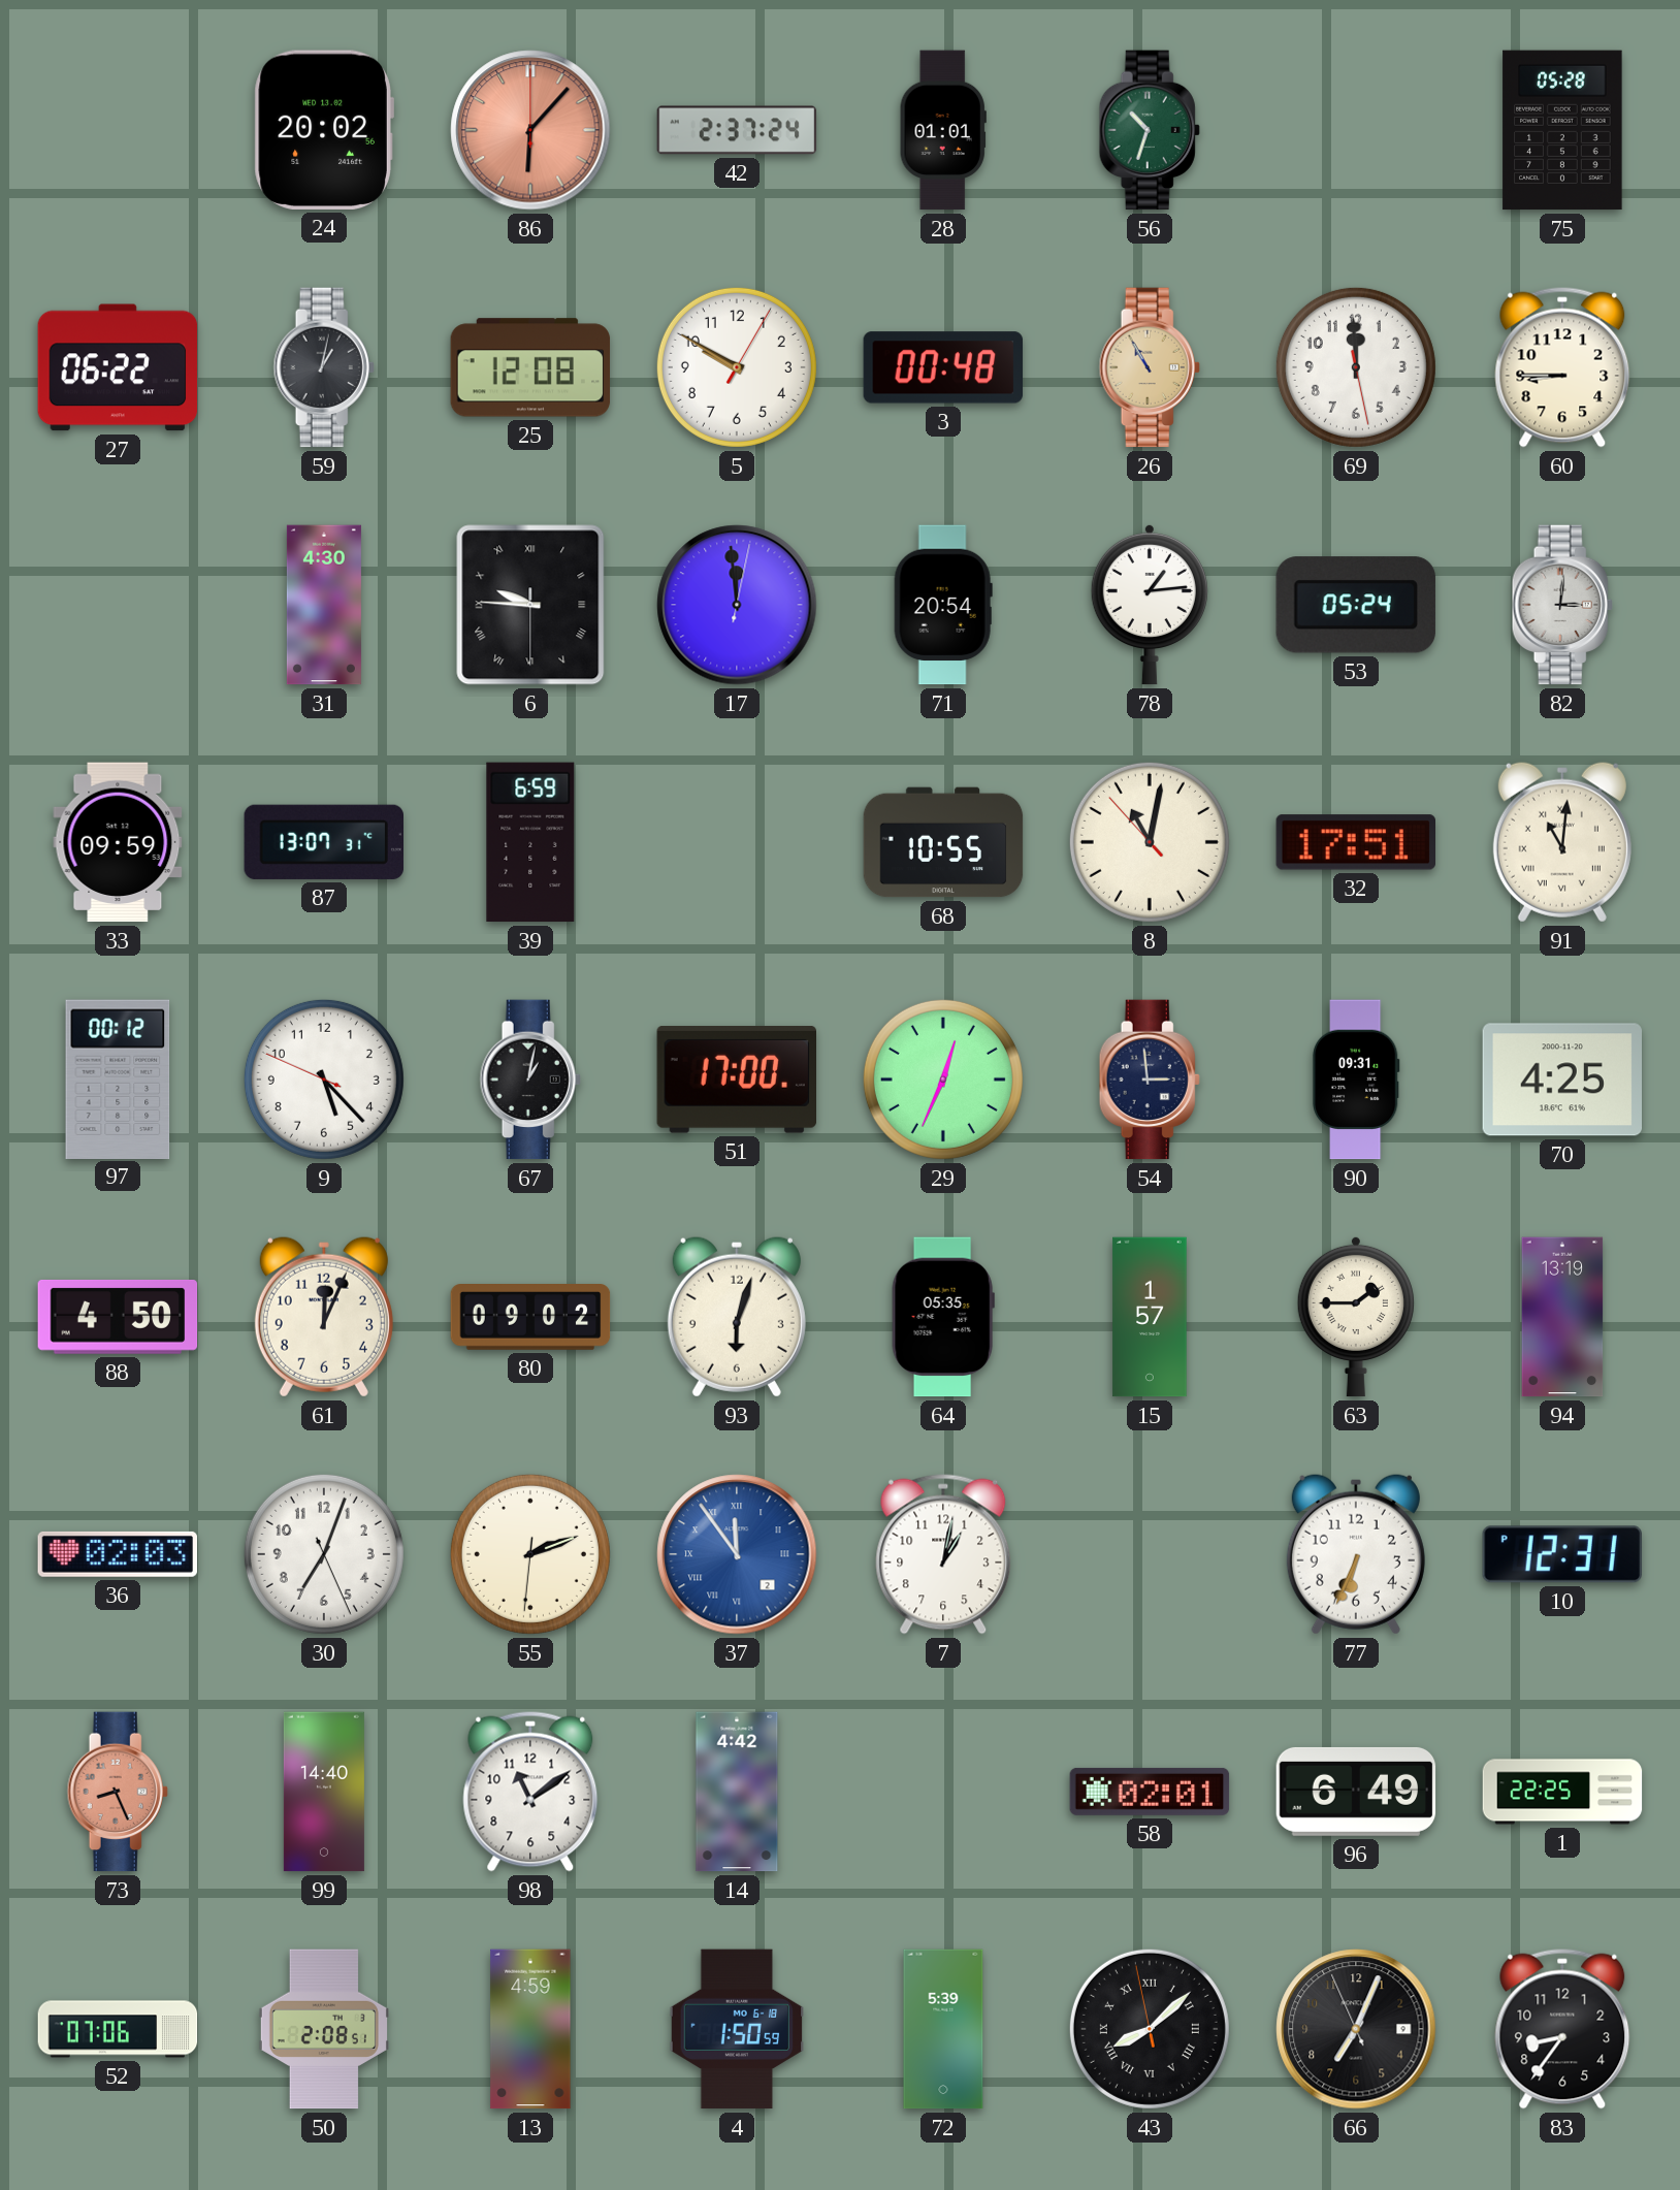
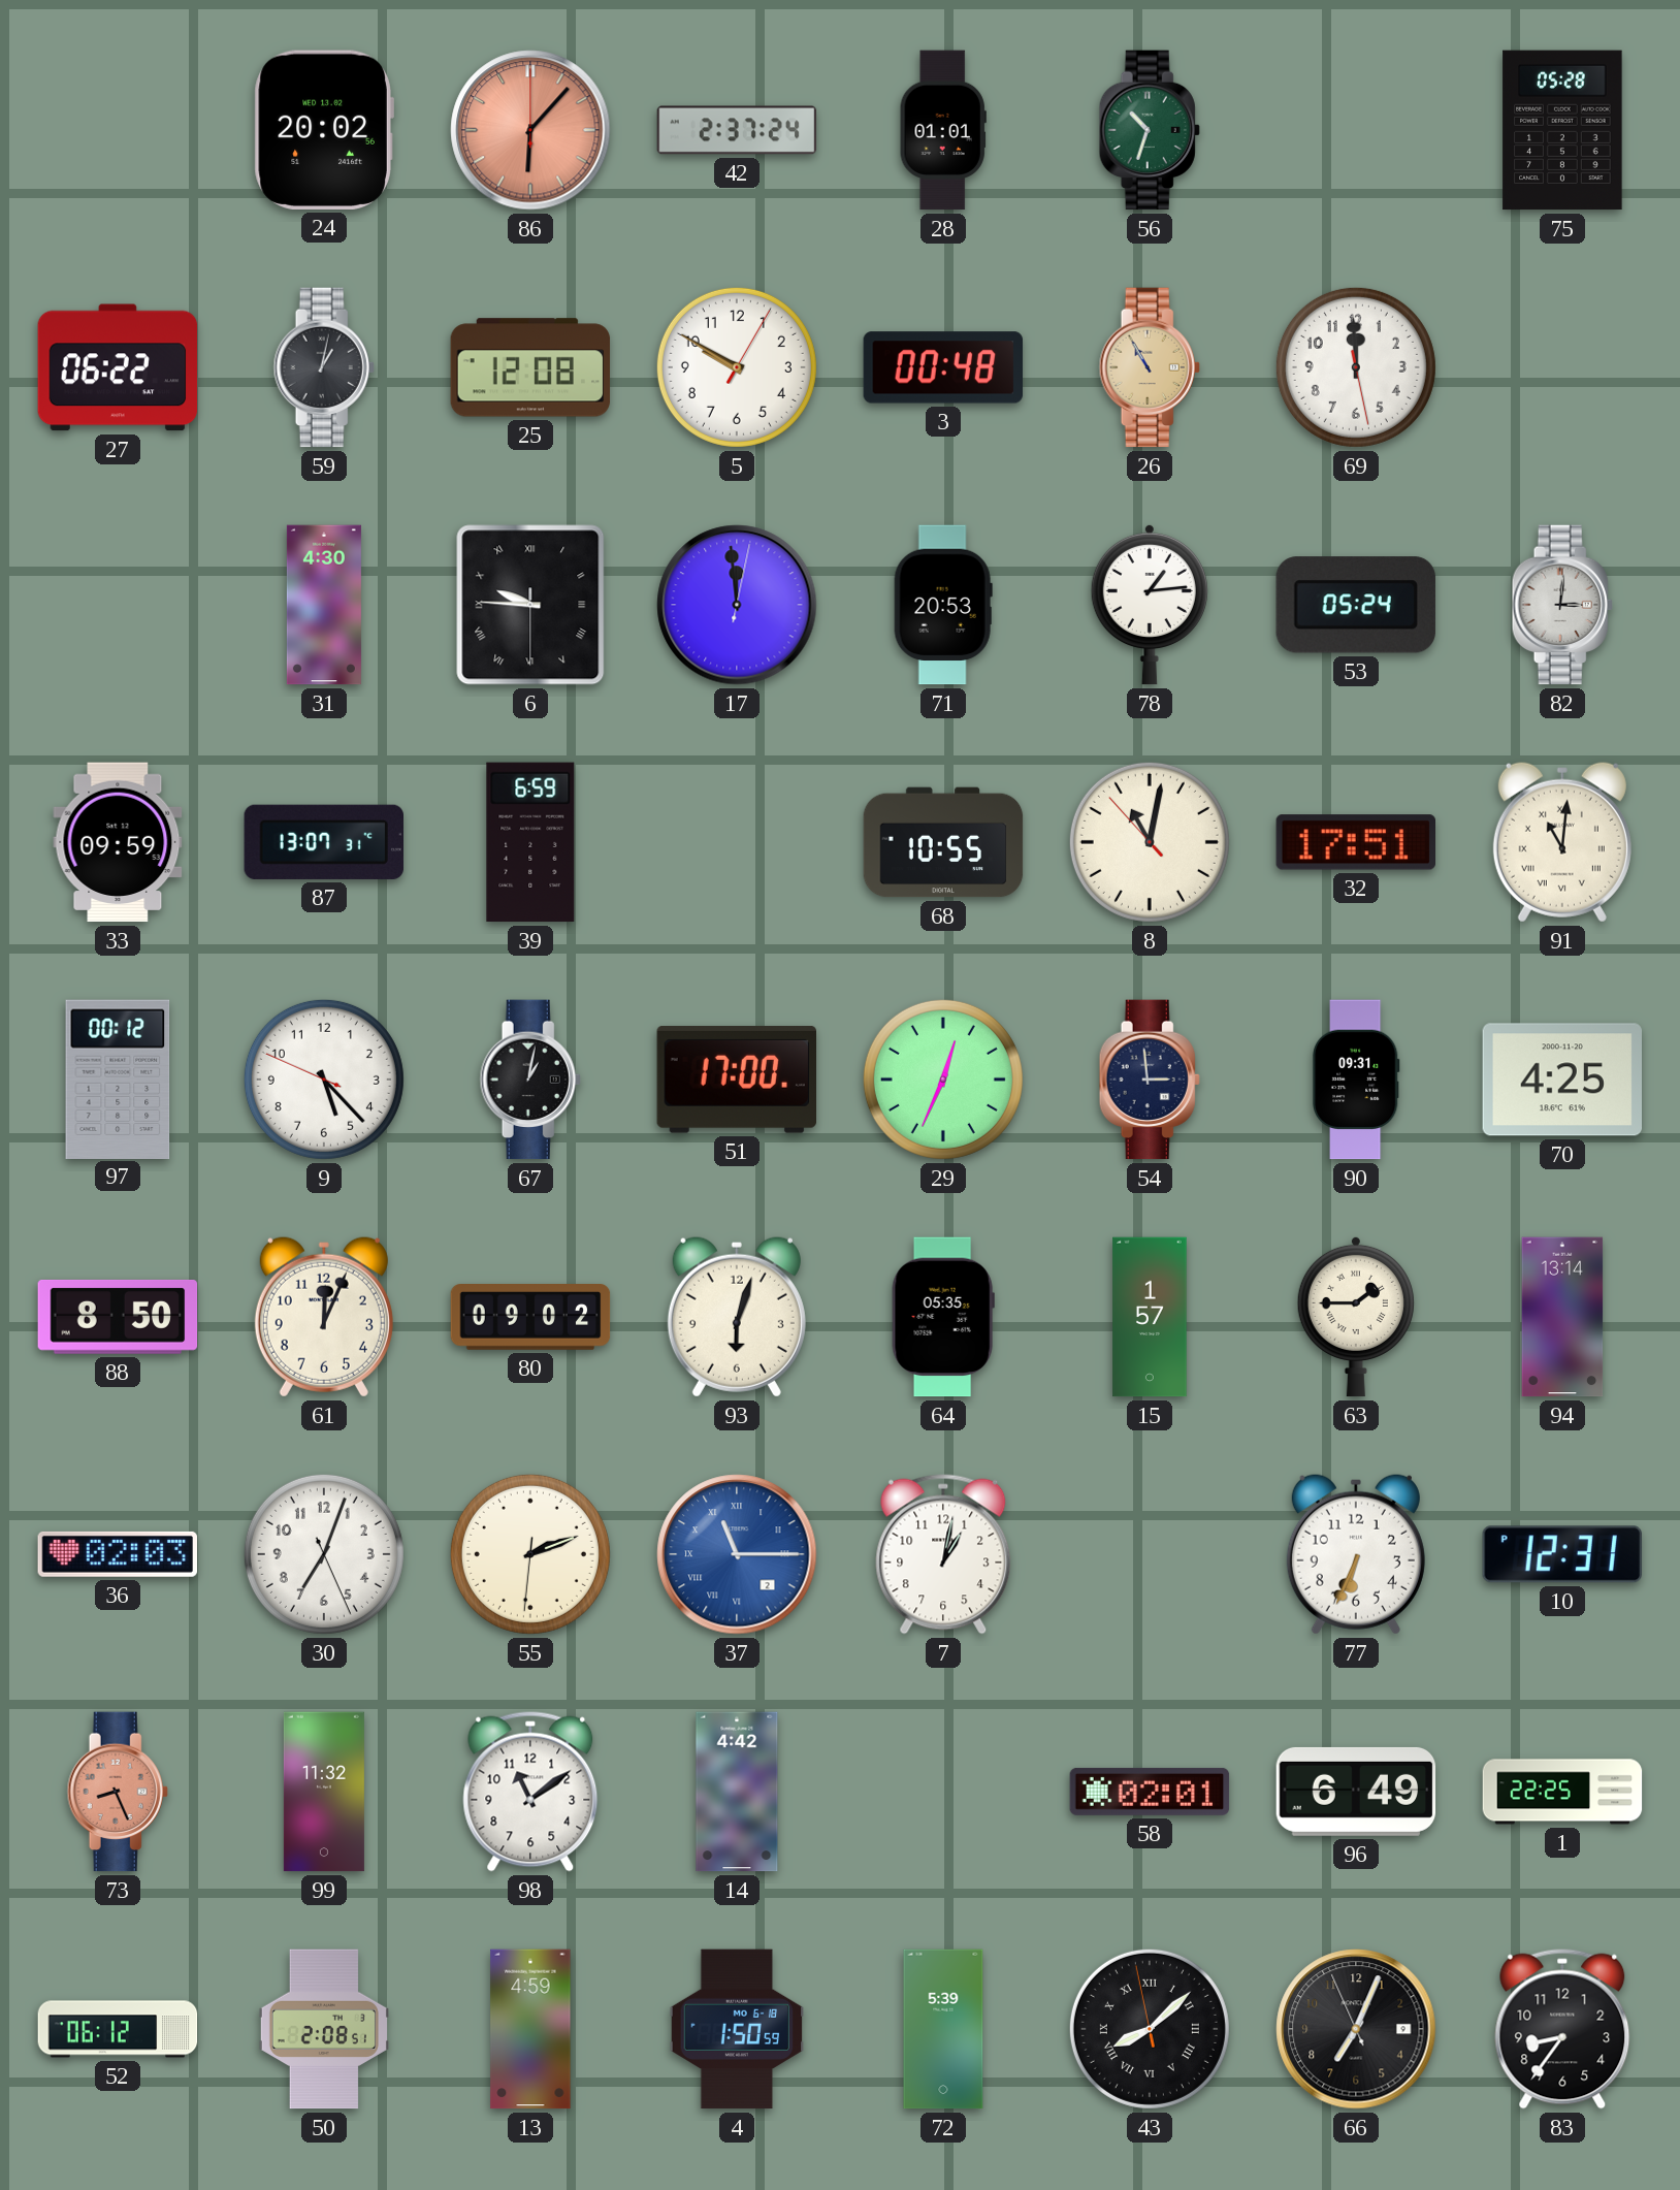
60: 8:45 -> none
71: 20:54 -> 20:53
88: 4:50 -> 8:50
94: 13:19 -> 13:14
37: 11:54 -> 11:15
99: 14:40 -> 11:32
52: 07:06 -> 06:12
